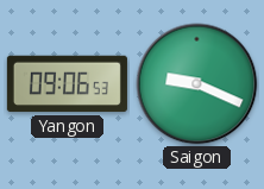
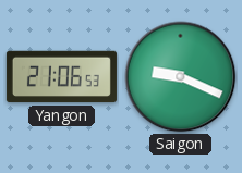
Yangon: 09:06 -> 21:06
